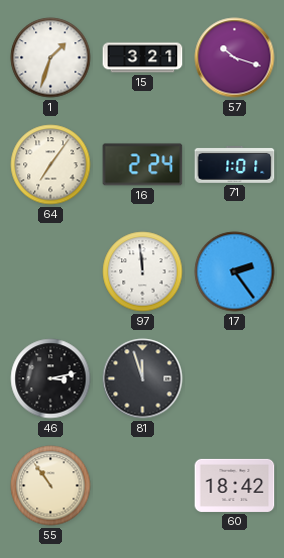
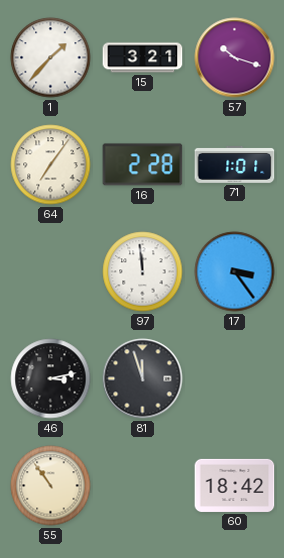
1: 1:33 -> 1:37
16: 2:24 -> 2:28
17: 2:24 -> 3:24
